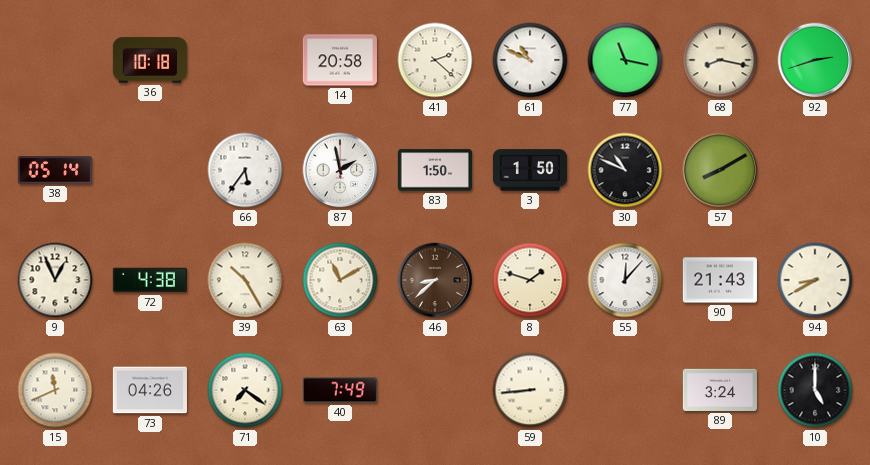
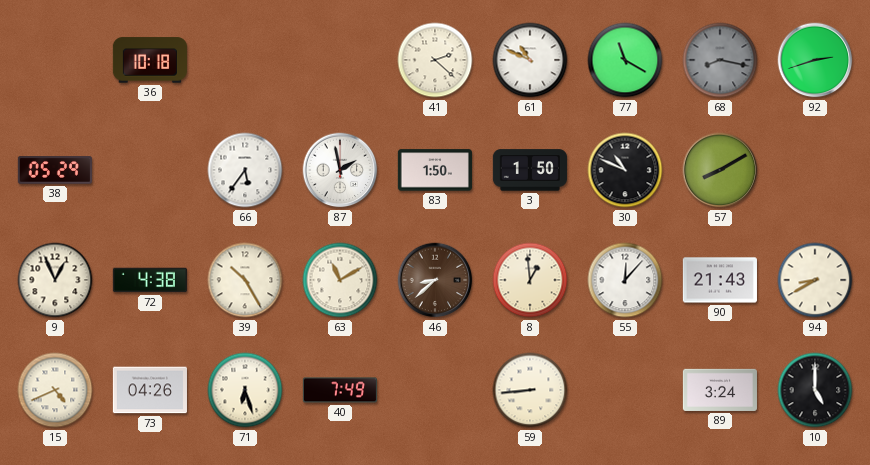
14: 20:58 -> none
77: 11:17 -> 11:20
68 dial: cream -> grey
38: 05:14 -> 05:29
8: 1:48 -> 12:59
15: 11:41 -> 4:41
71: 7:21 -> 6:27
